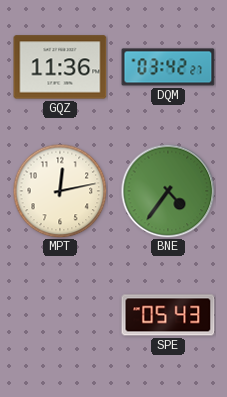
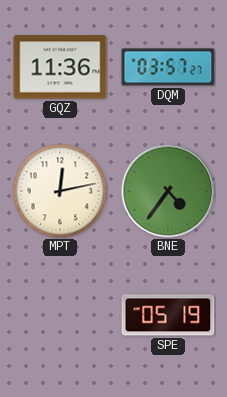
DQM: 03:42 -> 03:57
SPE: 05:43 -> 05:19
